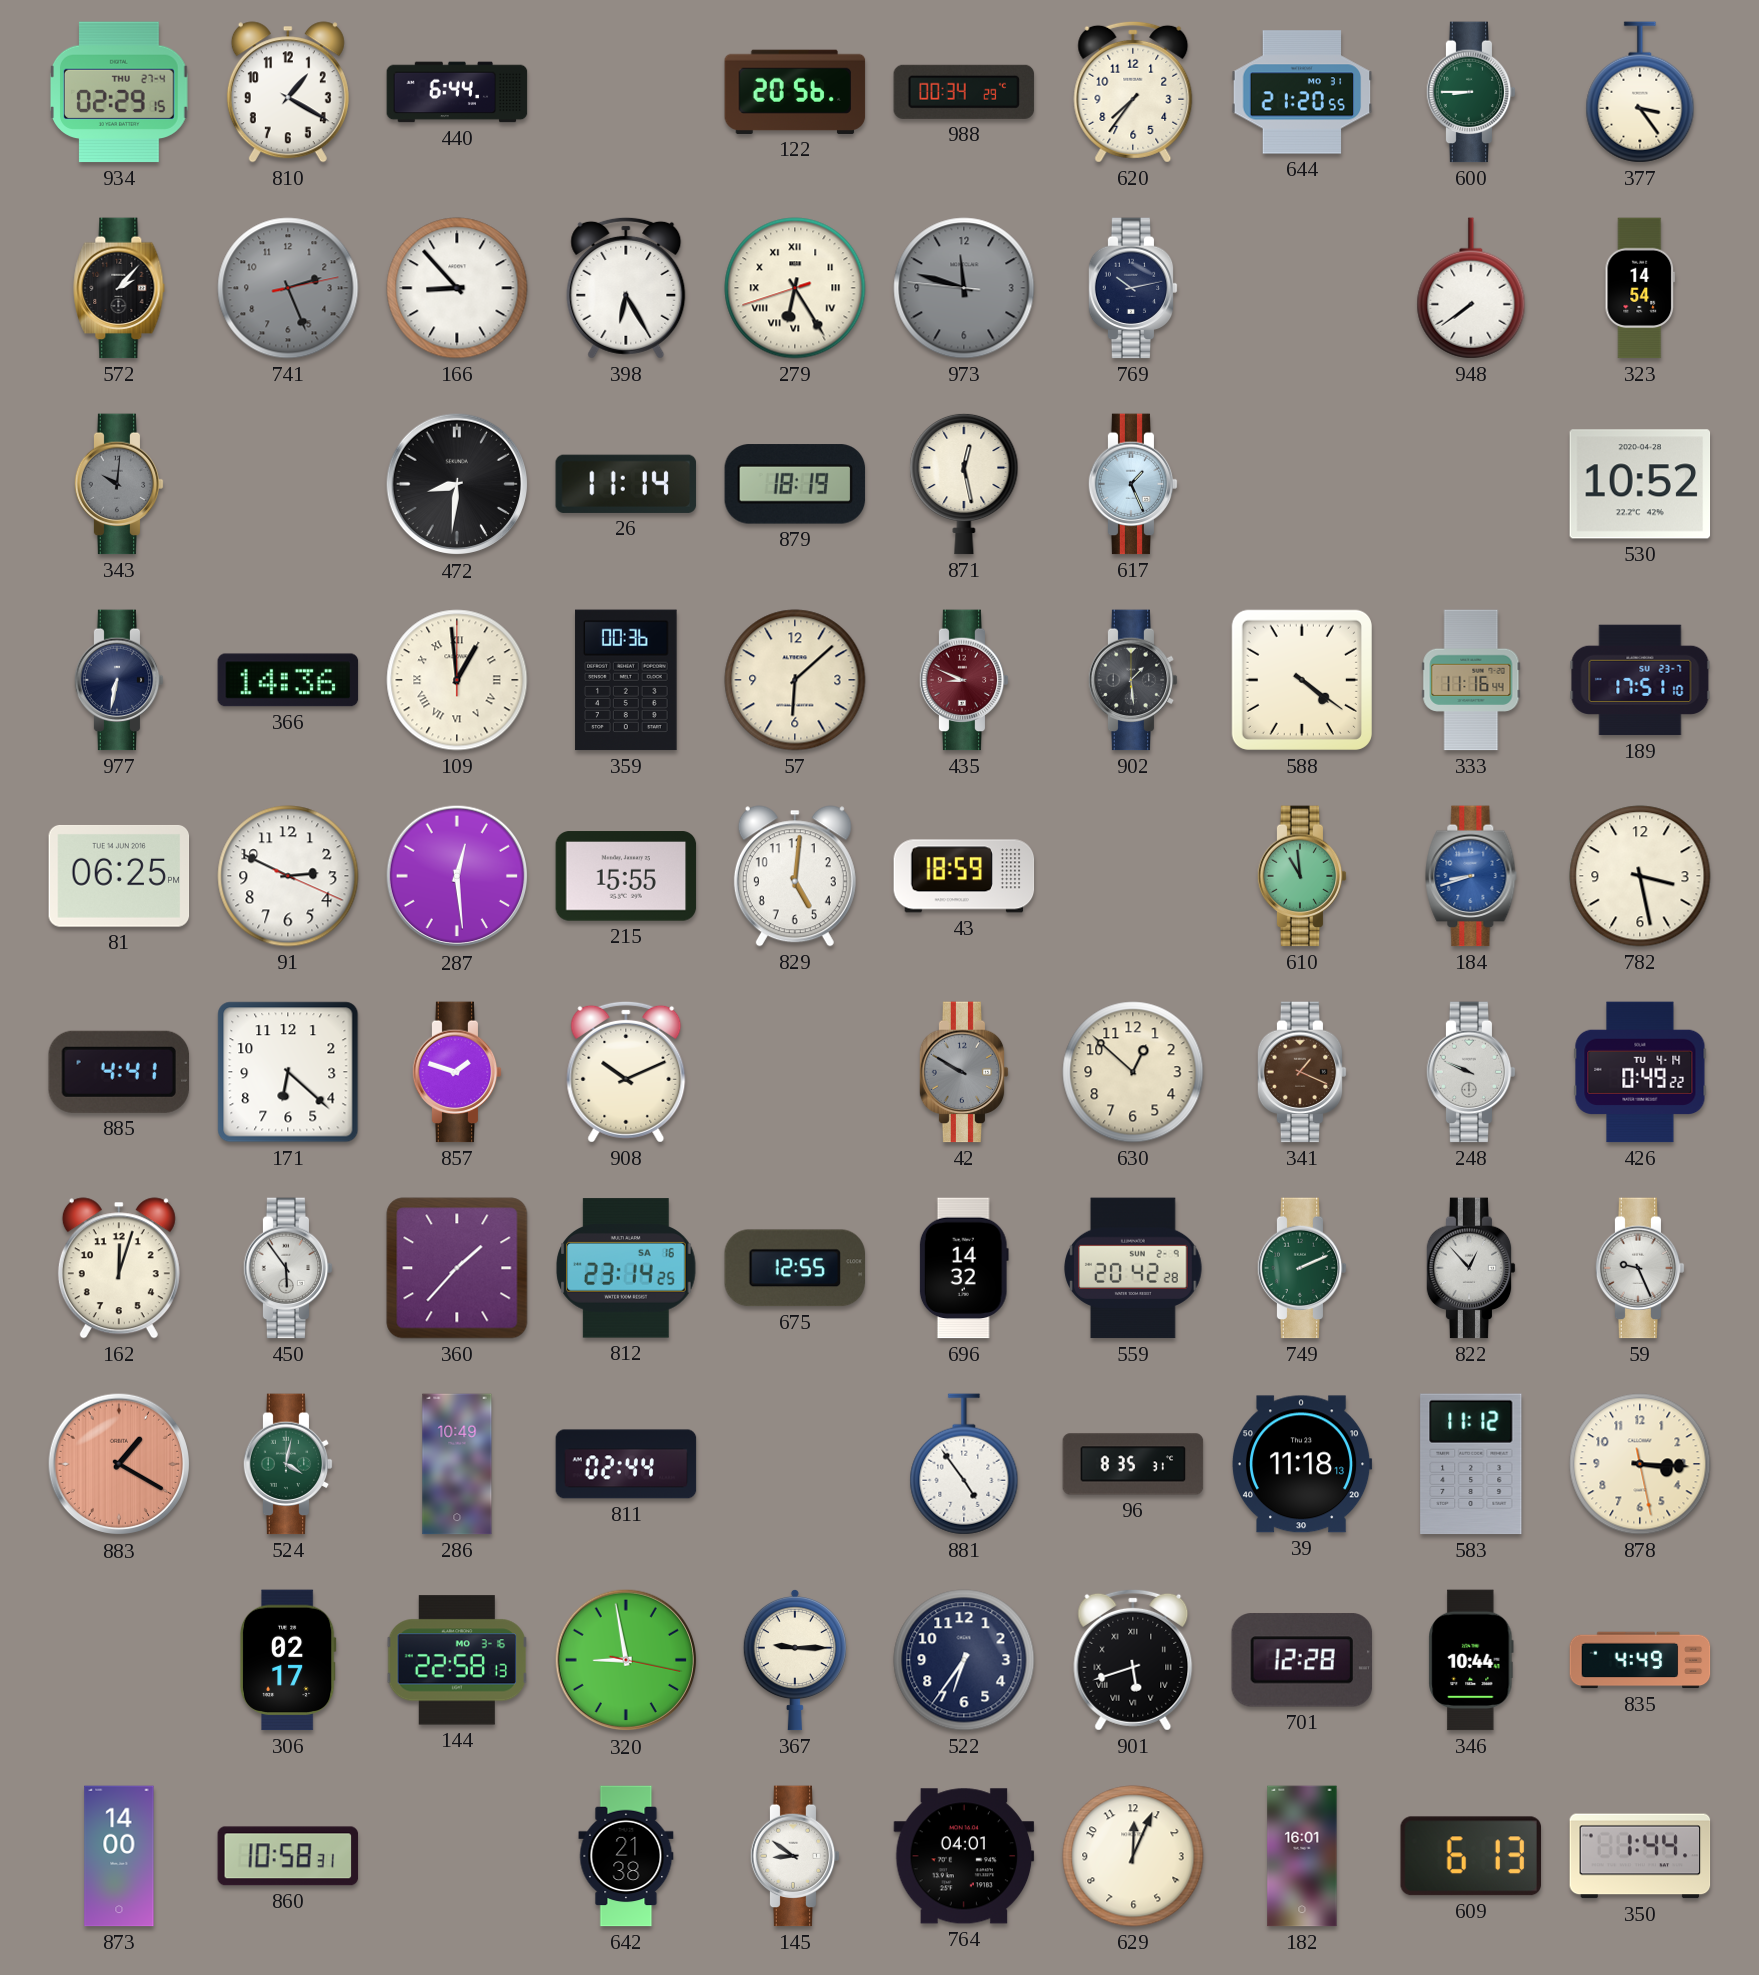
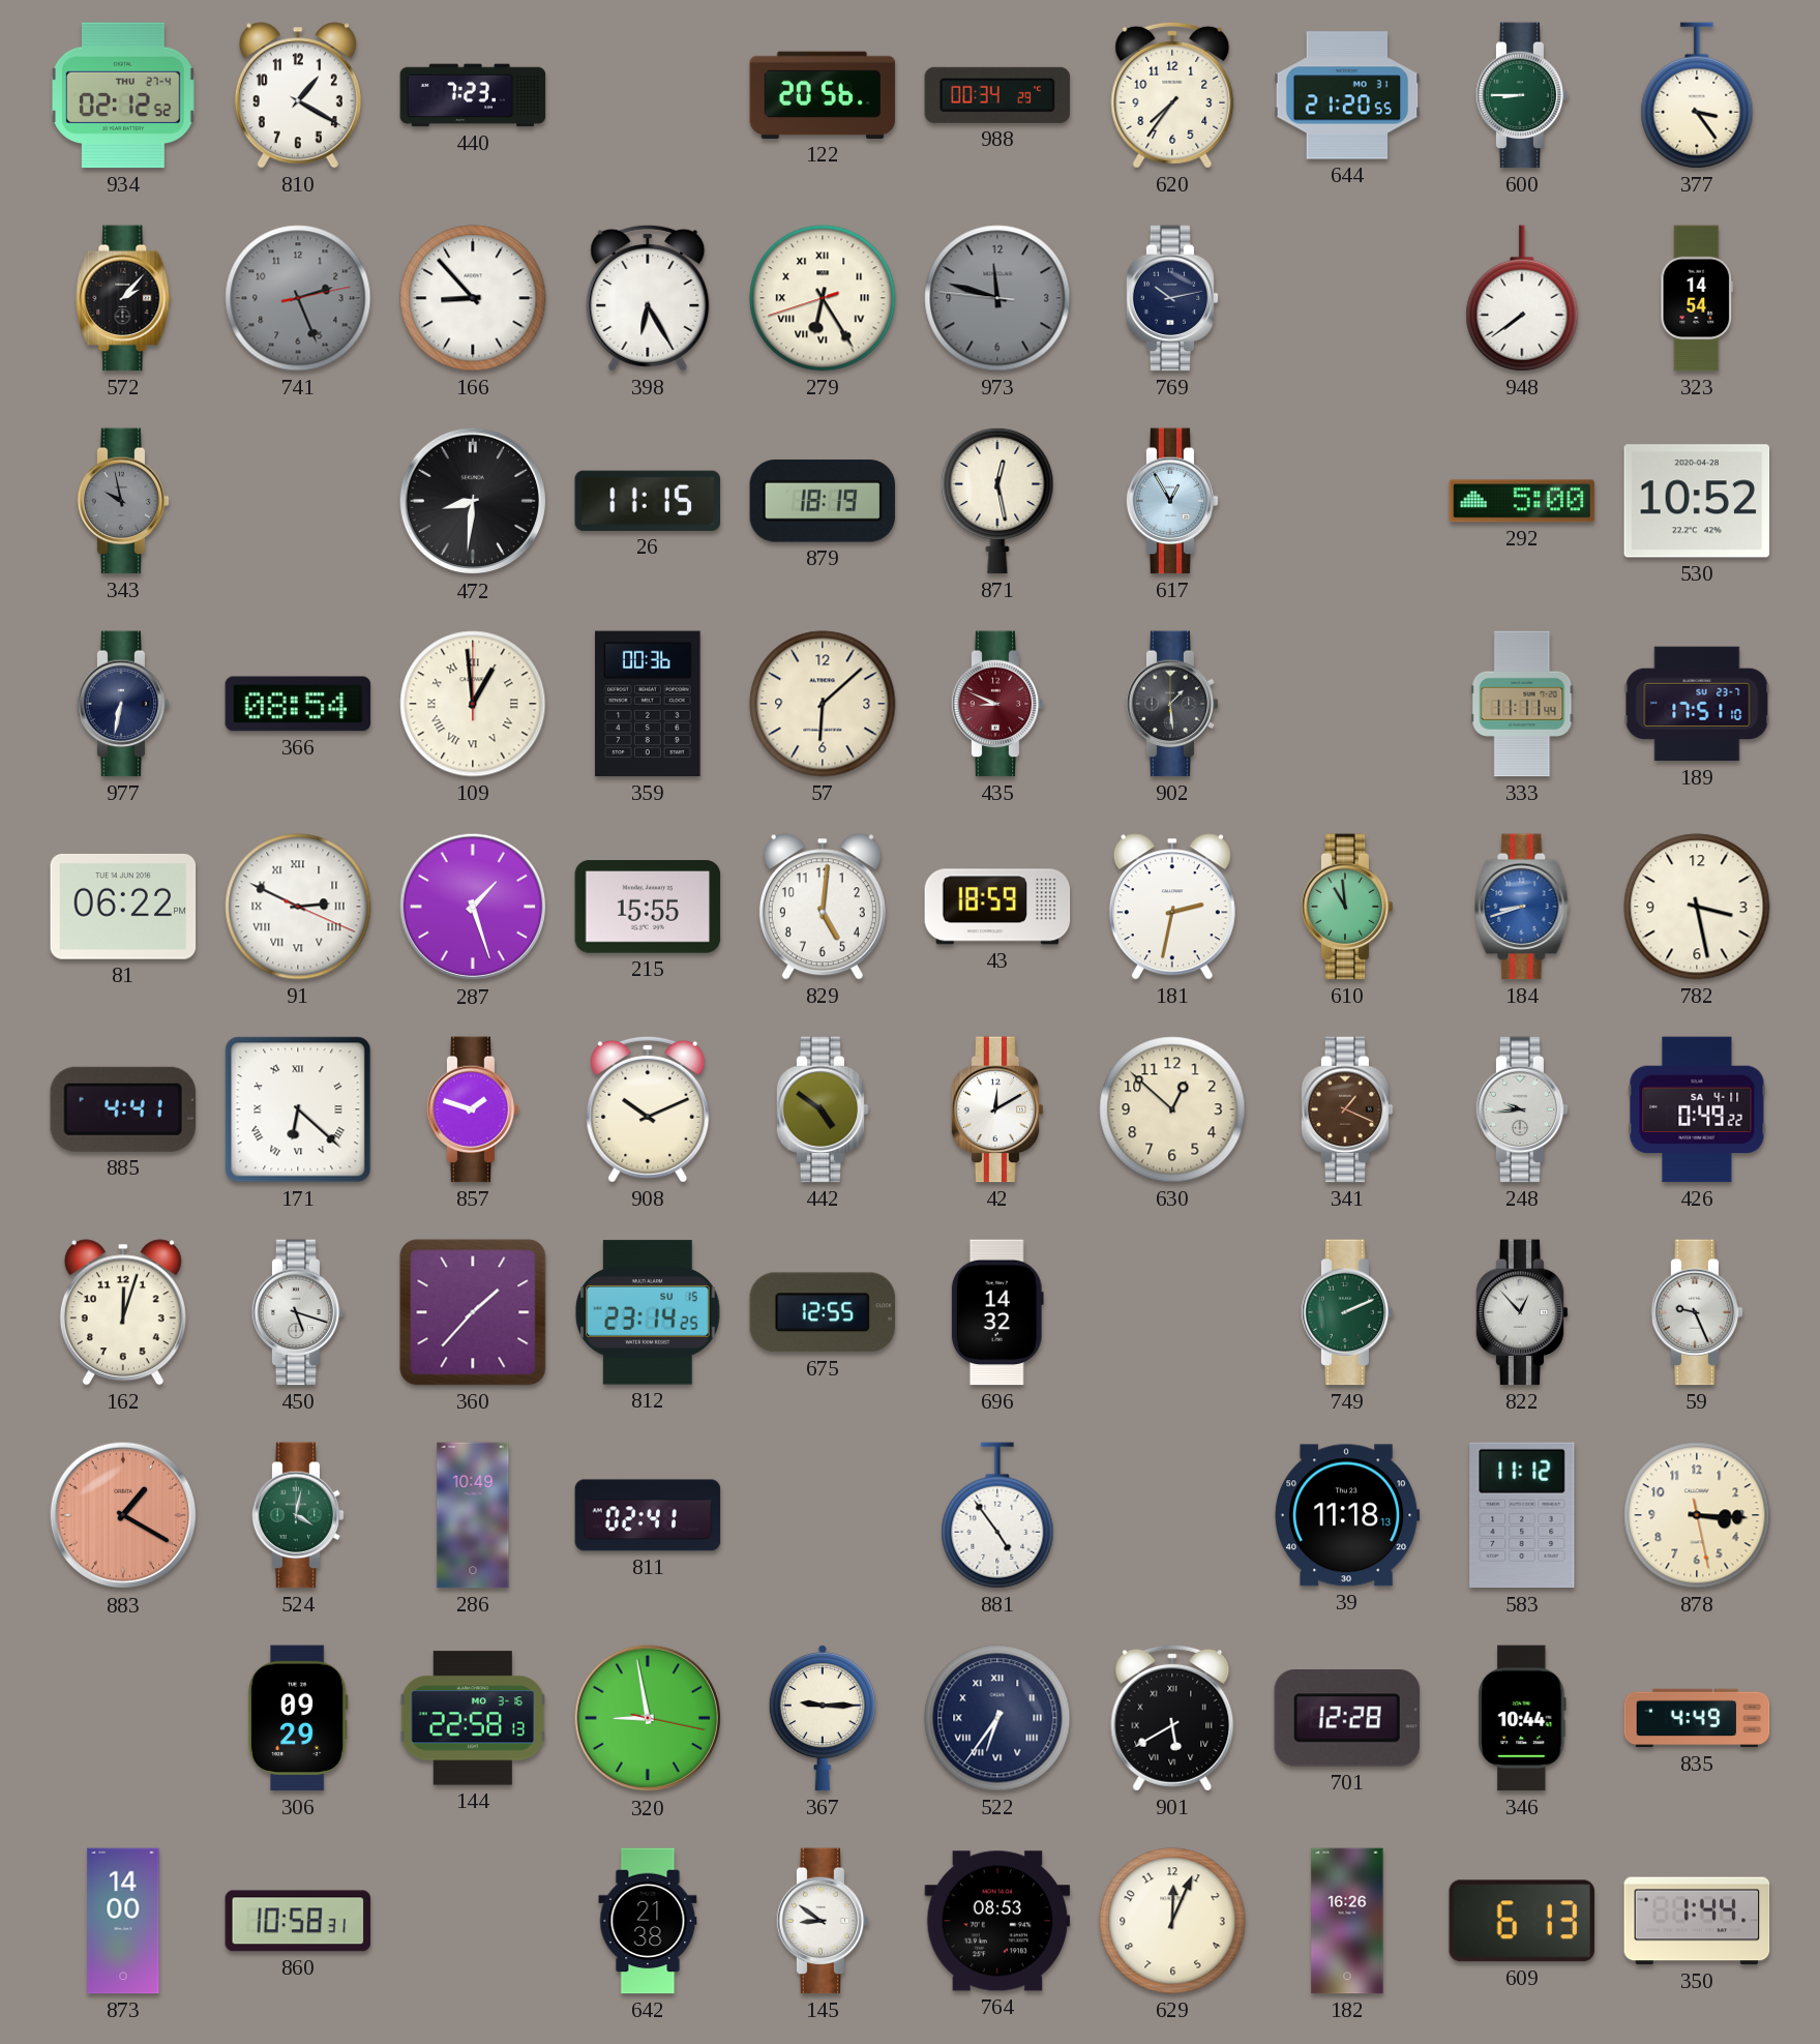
934: 02:29 -> 02:12
440: 6:44 -> 7:23
343: 10:01 -> 9:58
26: 11:14 -> 11:15
617: 1:26 -> 12:55
292: none -> 5:00
366: 14:36 -> 08:54
588: 4:21 -> none
333: 11:16 -> 11:11
81: 06:25 -> 06:22
91 numerals: Arabic -> Roman
287: 12:29 -> 1:27
181: none -> 2:32
171 numerals: Arabic -> Roman
442: none -> 4:51
42: 9:50 -> 12:10
42 dial: grey -> white
248: 9:49 -> 9:44
426 date: TU 4-14 -> SA 4-11
450: 5:54 -> 5:18
812 date: SA 16 -> SU 15
559: 20:42 -> none
811: 02:44 -> 02:41
96: 8:35 -> none
306: 02:17 -> 09:29
522 numerals: Arabic -> Roman
901: 5:42 -> 5:40
764: 04:01 -> 08:53
182: 16:01 -> 16:26
